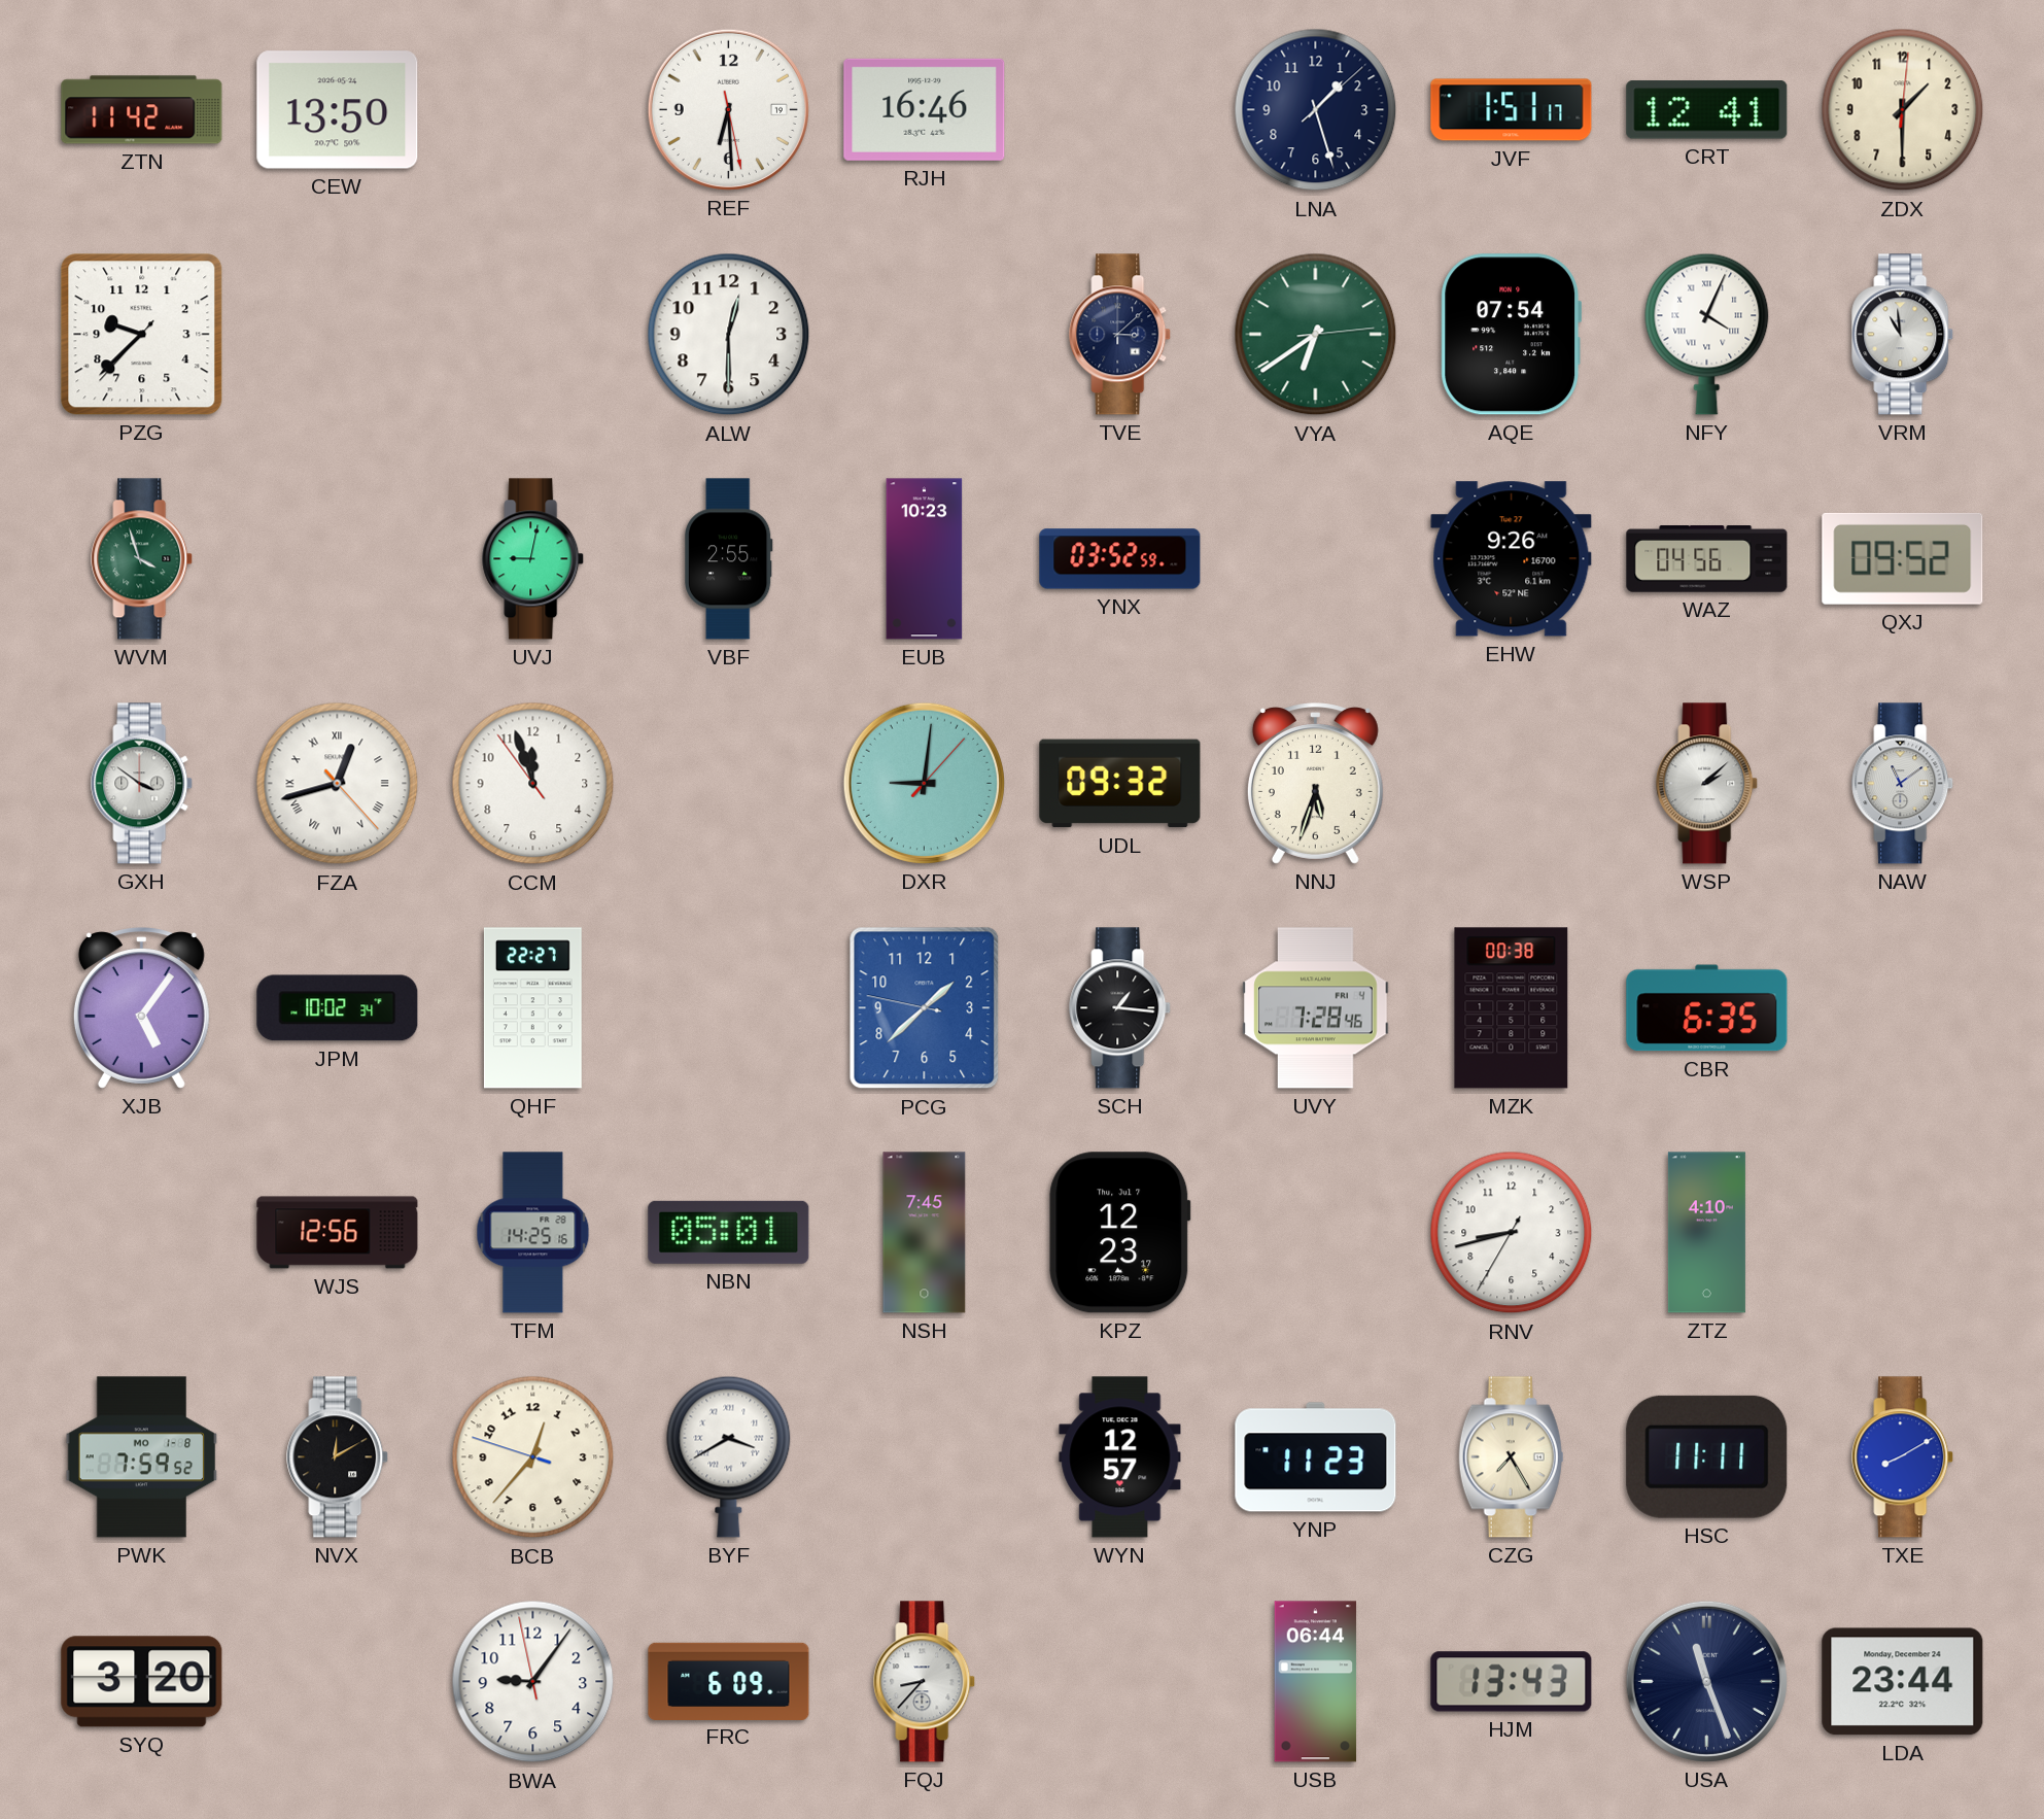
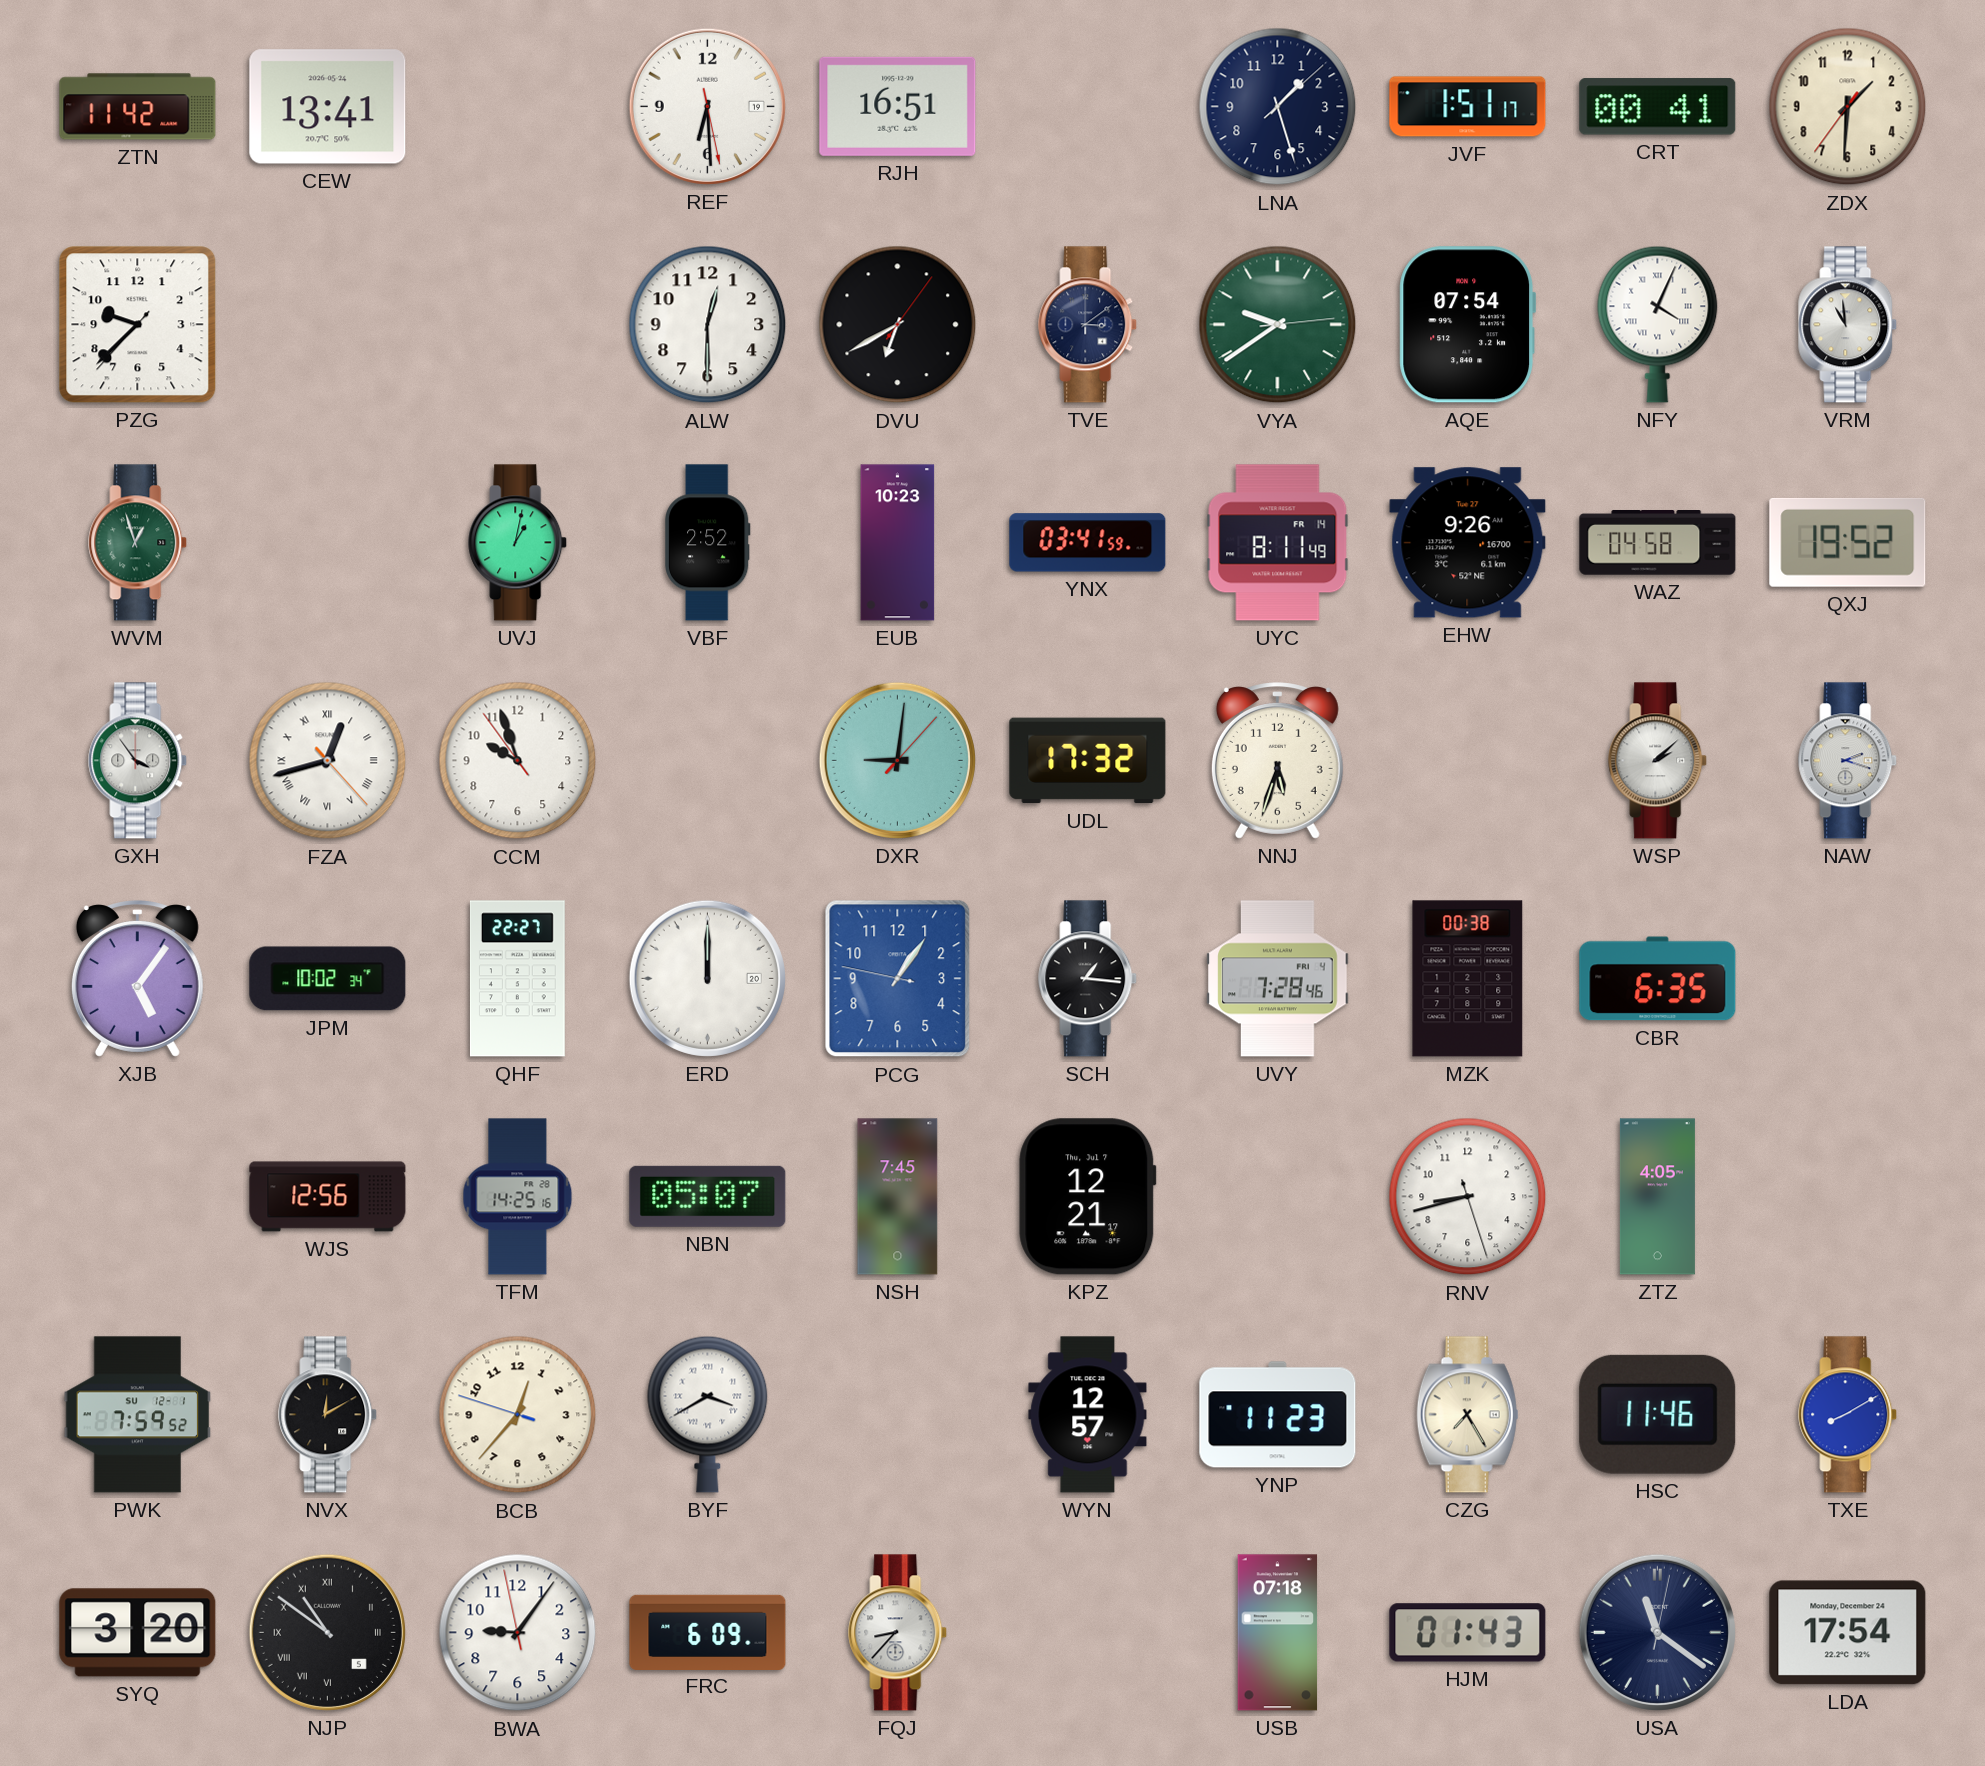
CEW: 13:50 -> 13:41
RJH: 16:46 -> 16:51
CRT: 12:41 -> 00:41
ZDX: 1:30:01 -> 1:30:36
DVU: none -> 6:40
TVE: 3:08 -> 3:09
VYA: 6:39 -> 9:39
WVM: 3:57 -> 12:57
UVJ: 9:02 -> 1:02
VBF: 2:55 -> 2:52
YNX: 03:52 -> 03:41
UYC: none -> 8:11
WAZ: 04:56 -> 04:58
QXJ: 09:52 -> 19:52
GXH: 3:51 -> 3:54
CCM: 11:56 -> 9:56
UDL: 09:32 -> 17:32
NAW: 11:09 -> 2:18
ERD: none -> 12:00
PCG: 1:37 -> 1:05
NBN: 05:01 -> 05:07
KPZ: 12:23 -> 12:21
RNV: 8:42:35 -> 8:42:27
ZTZ: 4:10 -> 4:05
PWK date: MO 1-8 -> SU 12-1
HSC: 11:11 -> 11:46
NJP: none -> 10:51
USB: 06:44 -> 07:18
HJM: 13:43 -> 01:43
USA: 11:26 -> 11:21
LDA: 23:44 -> 17:54
